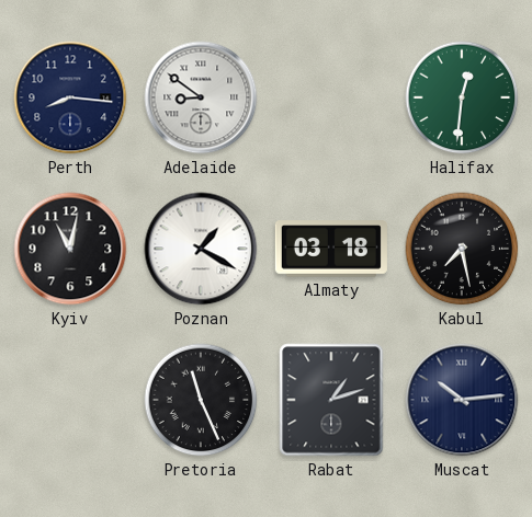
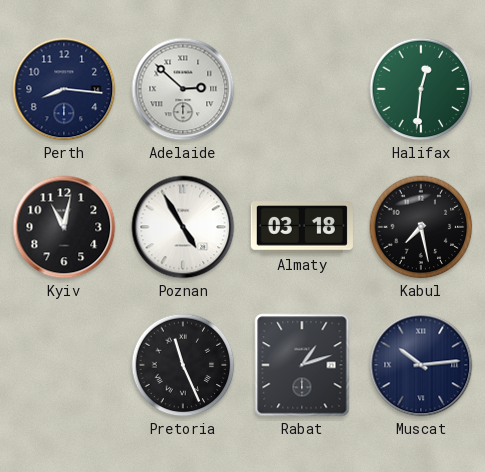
Adelaide: 8:51 -> 2:52
Poznan: 1:20 -> 4:55
